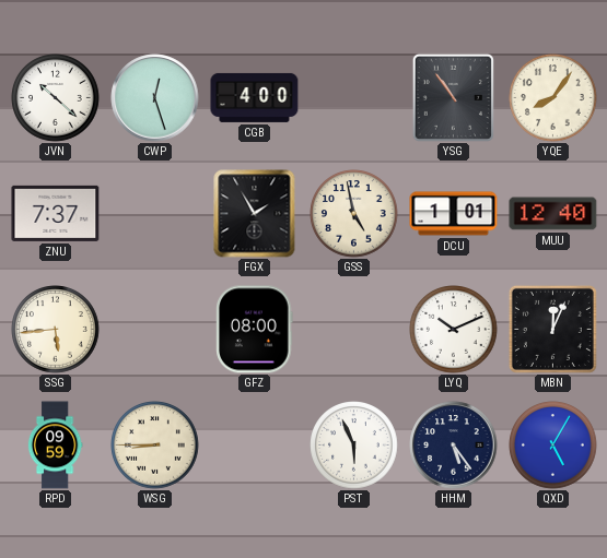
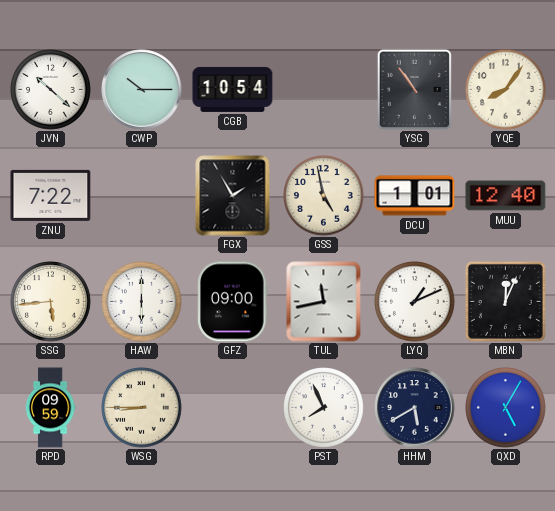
CWP: 12:27 -> 10:15
CGB: 4:00 -> 10:54
ZNU: 7:37 -> 7:22
HAW: none -> 6:00
GFZ: 08:00 -> 09:00
TUL: none -> 11:43
LYQ: 10:11 -> 1:11
PST: 5:56 -> 7:56
HHM: 5:24 -> 5:40
